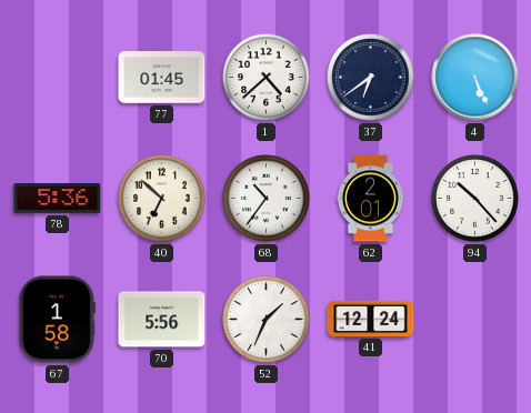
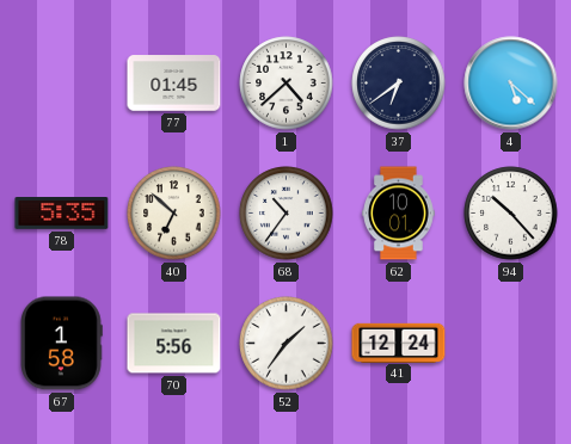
4: 5:26 -> 5:22
78: 5:36 -> 5:35
62: 2:01 -> 10:01
52: 1:34 -> 1:36
